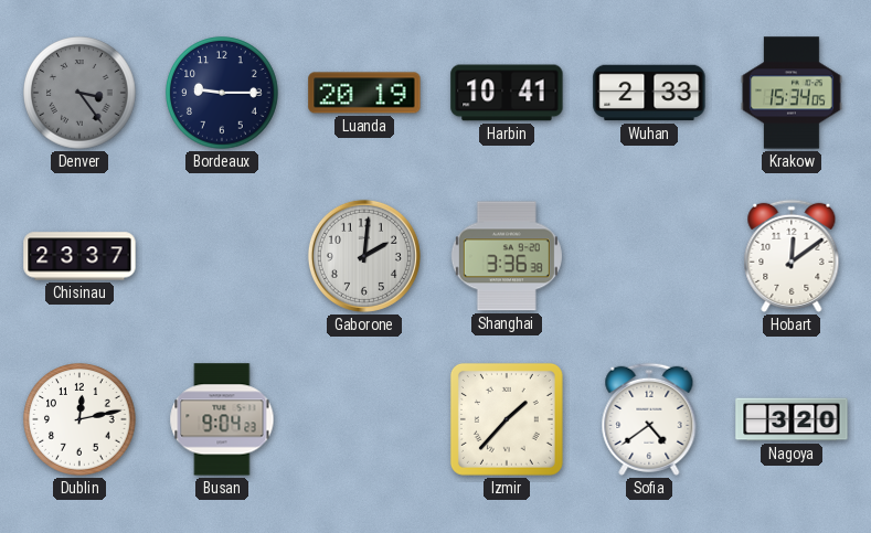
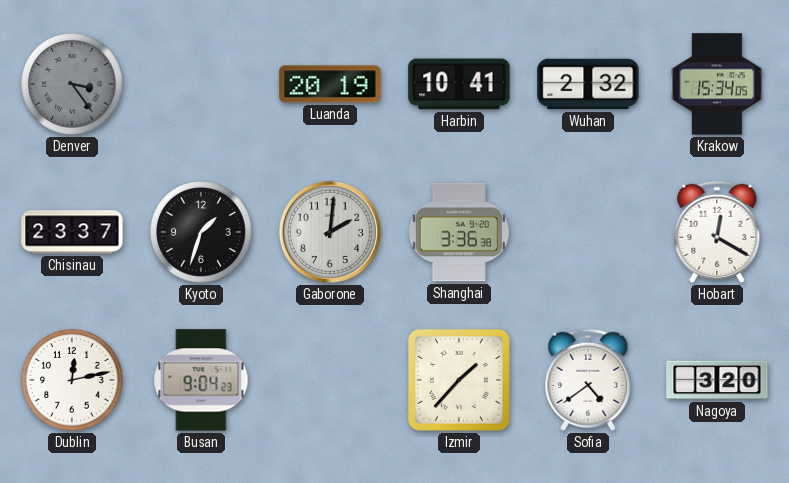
Bordeaux: 9:15 -> none
Wuhan: 2:33 -> 2:32
Kyoto: none -> 1:33
Hobart: 12:09 -> 12:20
